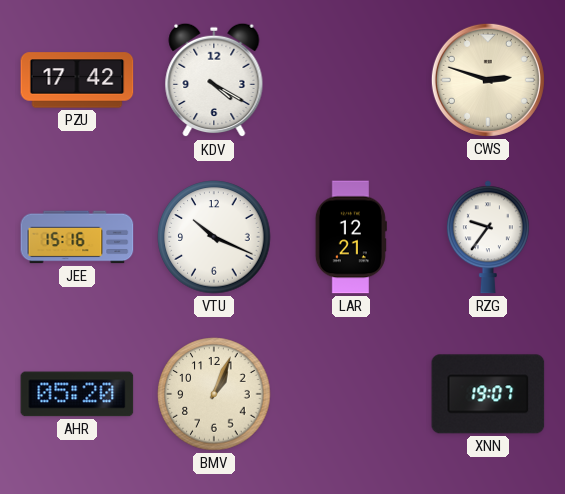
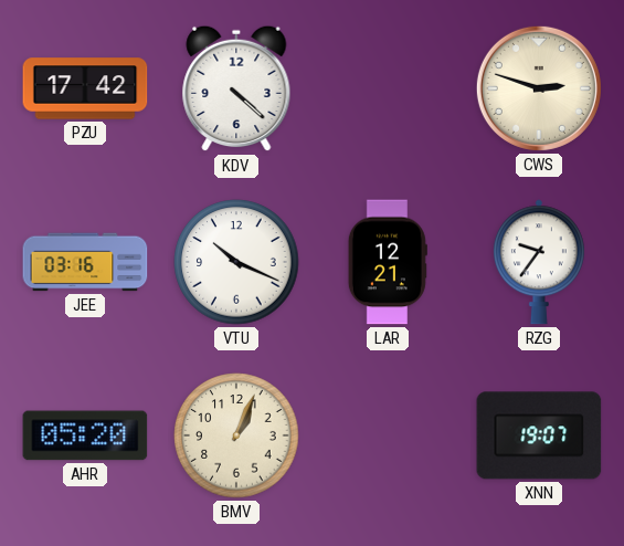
KDV: 4:20 -> 4:22
JEE: 15:16 -> 03:16
